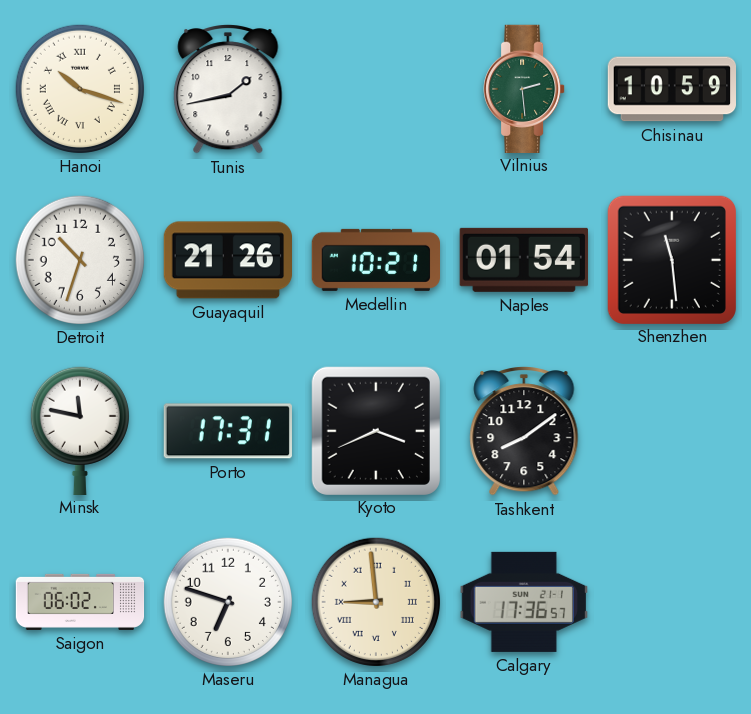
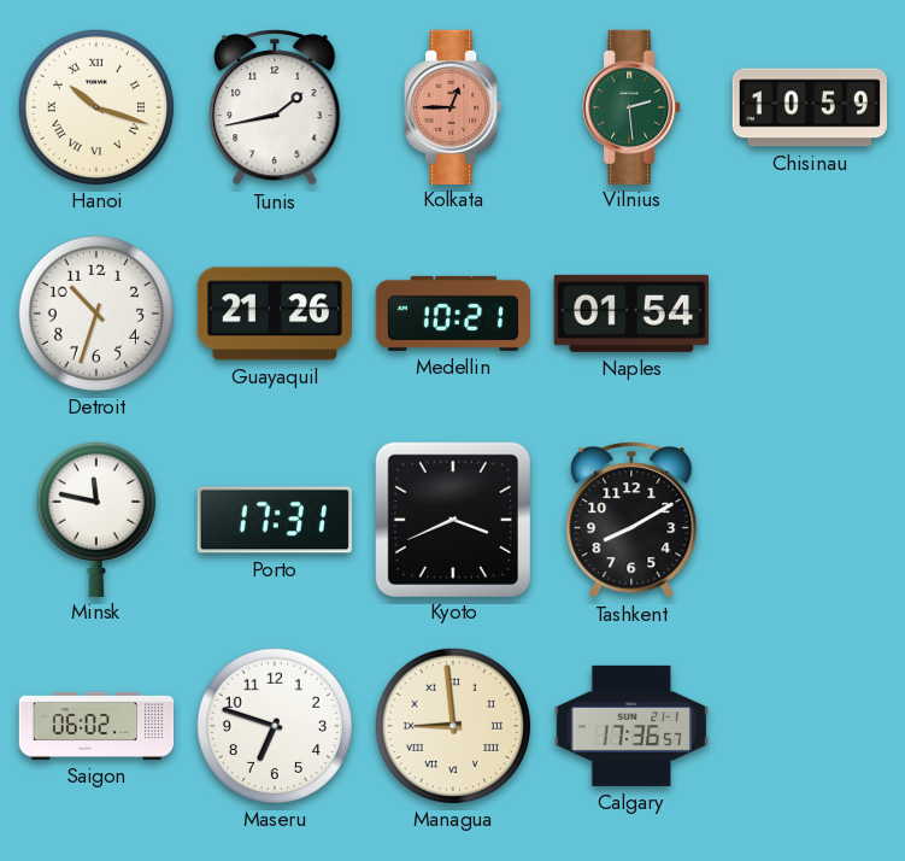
Kolkata: none -> 12:45
Shenzhen: 11:29 -> none
Tashkent: 8:09 -> 8:10
